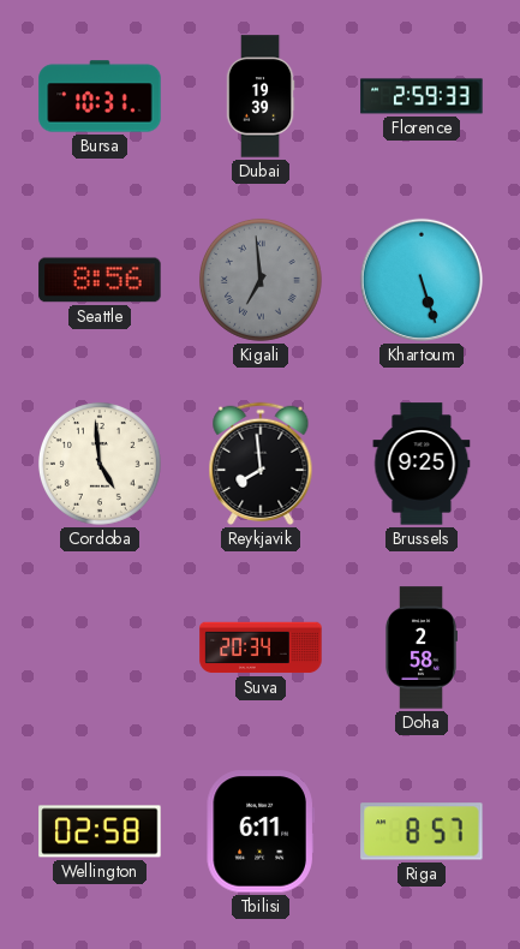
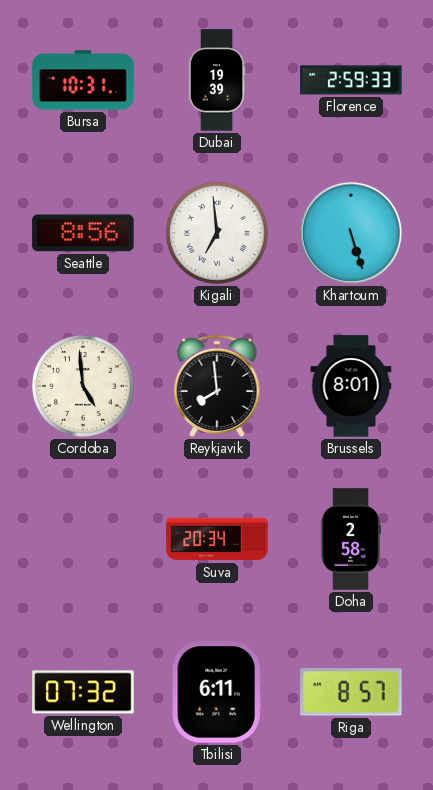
Kigali dial: grey -> white
Brussels: 9:25 -> 8:01
Wellington: 02:58 -> 07:32
